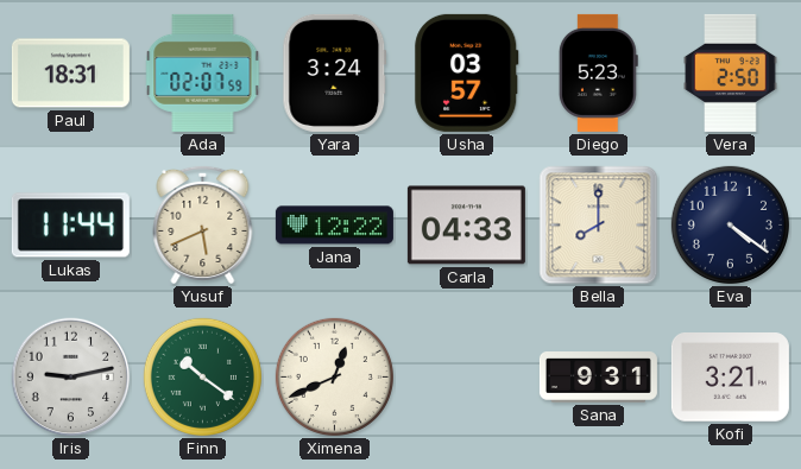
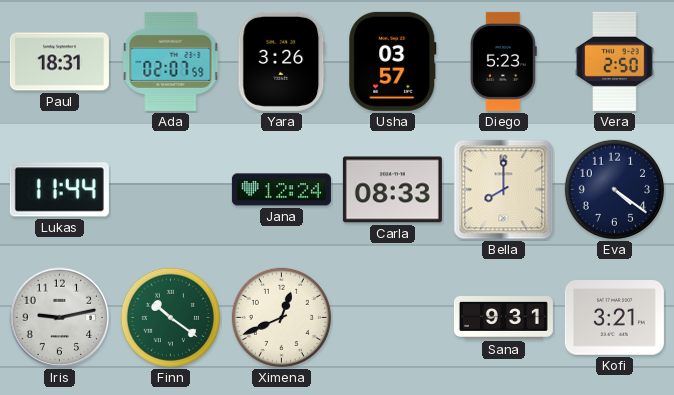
Yara: 3:24 -> 3:26
Yusuf: 5:41 -> none
Jana: 12:22 -> 12:24
Carla: 04:33 -> 08:33
